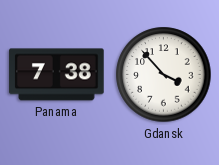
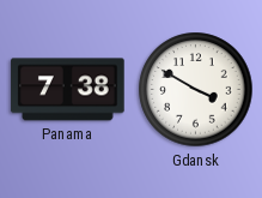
Gdansk: 3:53 -> 3:50
